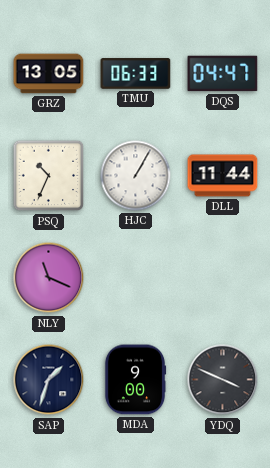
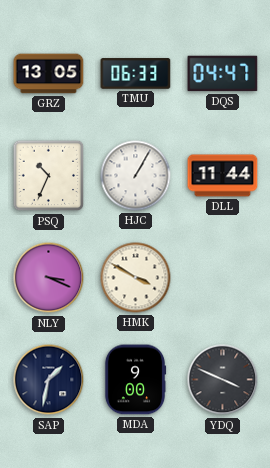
NLY: 11:19 -> 3:19
HMK: none -> 3:50
SAP: 1:33 -> 1:32
